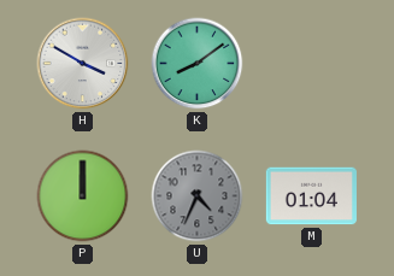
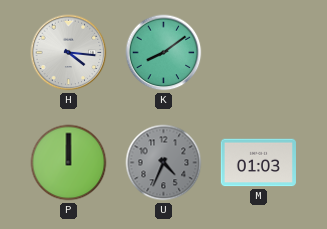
H: 3:50 -> 4:16
M: 01:04 -> 01:03
